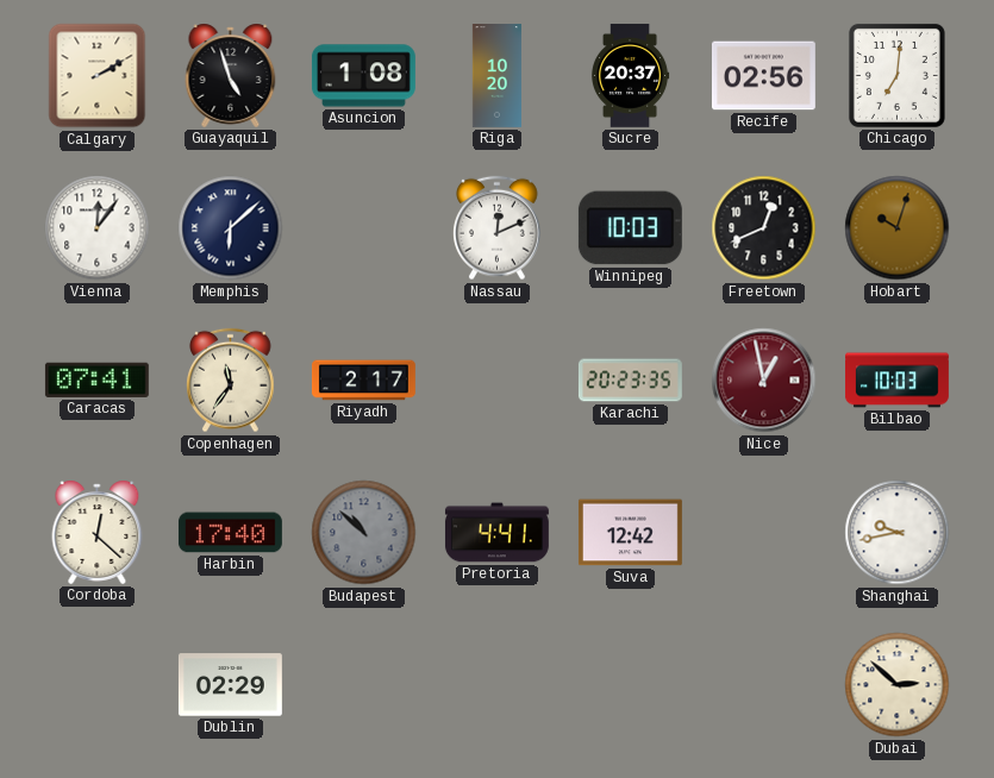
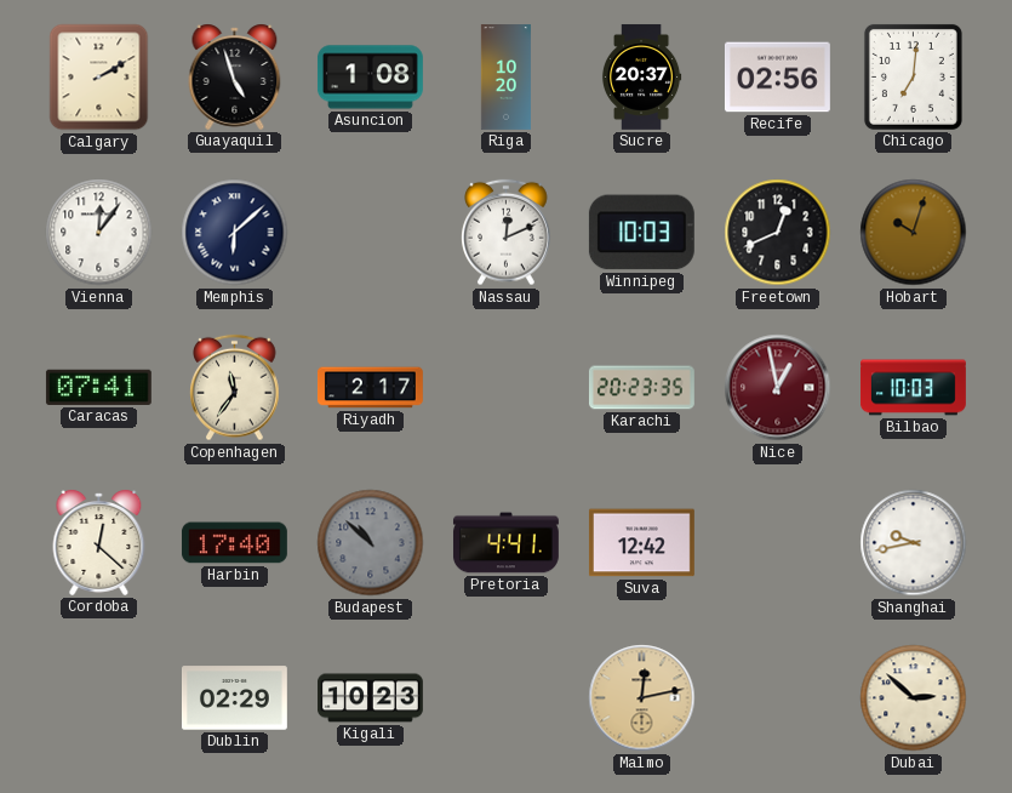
Kigali: none -> 10:23
Malmo: none -> 12:13
